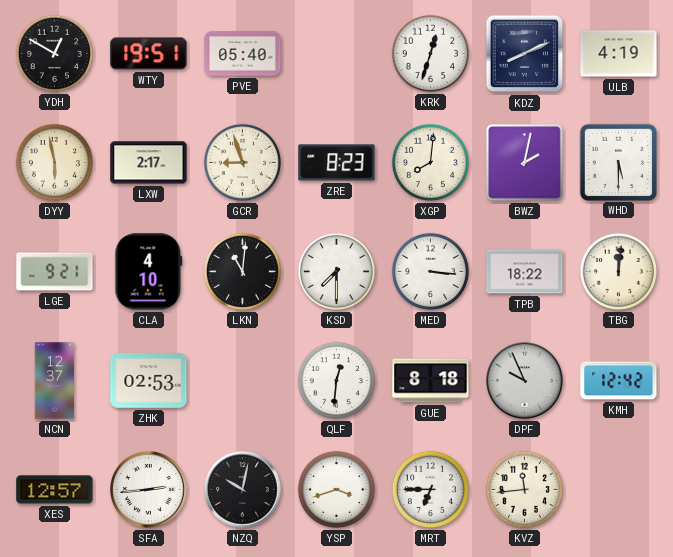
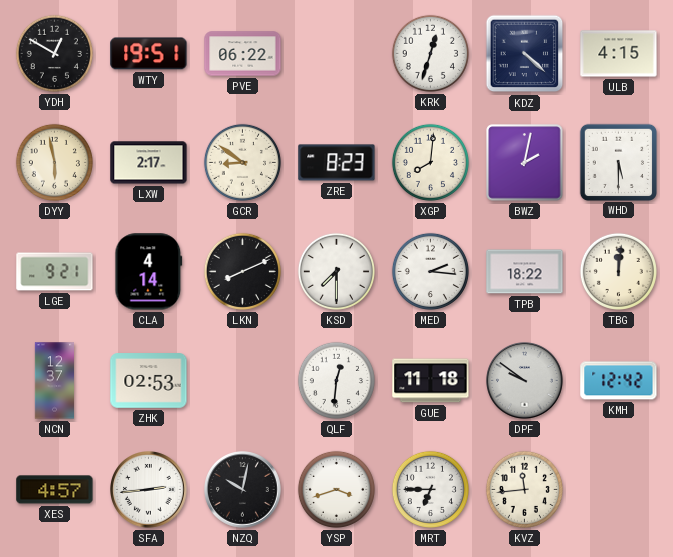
PVE: 05:40 -> 06:22
KDZ: 8:11 -> 4:22
ULB: 4:19 -> 4:15
GCR: 8:57 -> 8:51
CLA: 4:10 -> 4:14
LKN: 11:01 -> 8:11
MED: 3:16 -> 2:16
GUE: 8:18 -> 11:18
DPF: 9:56 -> 9:51
XES: 12:57 -> 4:57
